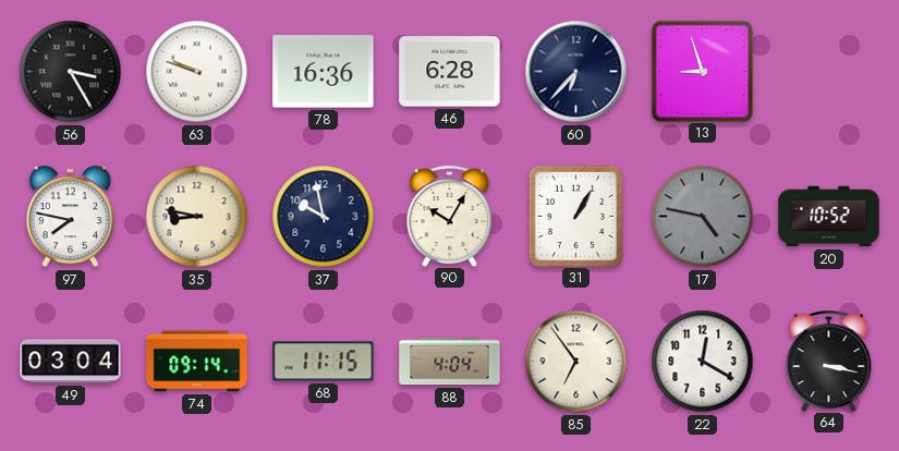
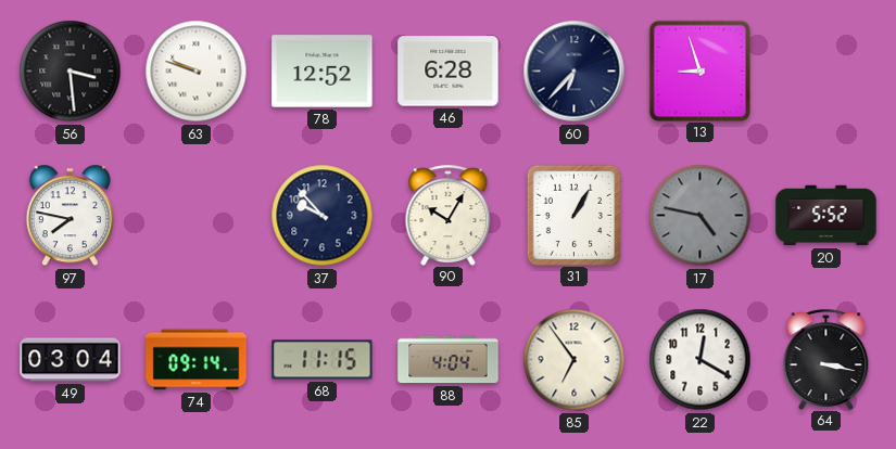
56: 3:25 -> 3:29
78: 16:36 -> 12:52
35: 8:47 -> none
37: 9:58 -> 9:53
20: 10:52 -> 5:52
